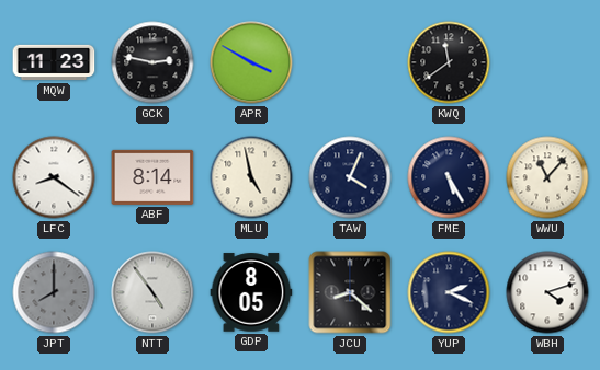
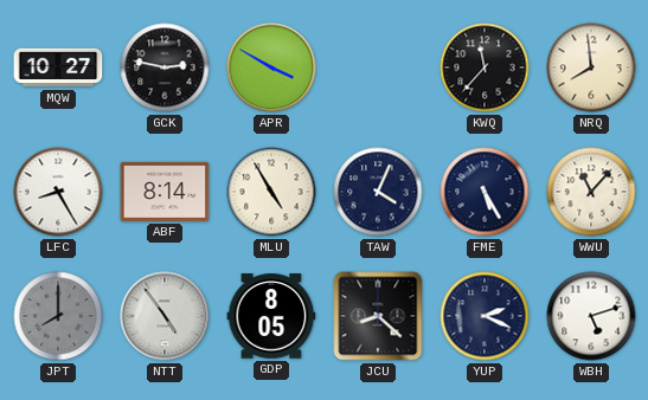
MQW: 11:23 -> 10:27
KWQ: 11:39 -> 11:37
NRQ: none -> 7:59
LFC: 8:21 -> 8:25
MLU: 4:58 -> 4:55
WBH: 4:12 -> 5:12
